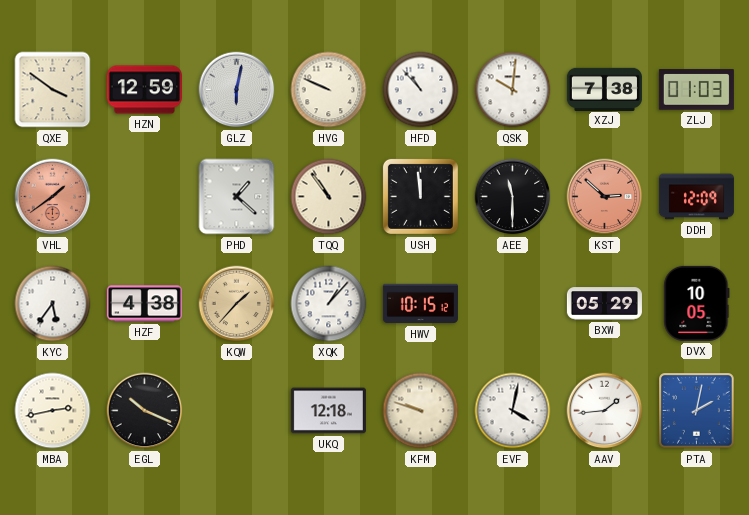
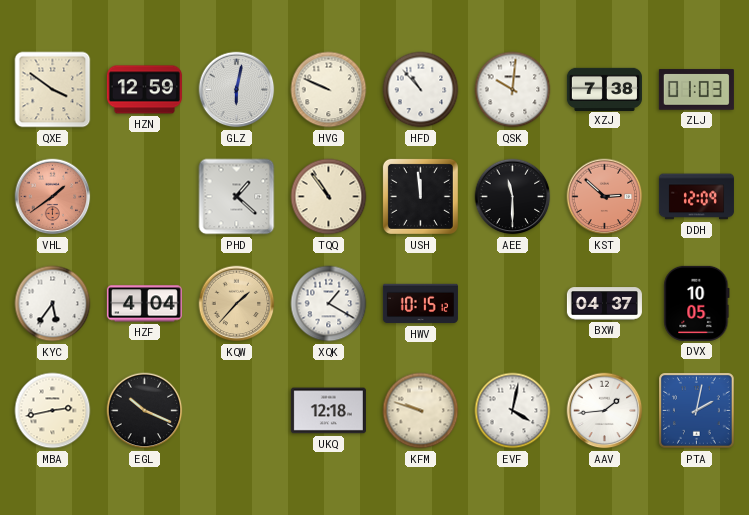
HZF: 4:38 -> 4:04
XQK: 1:07 -> 1:20
BXW: 05:29 -> 04:37
